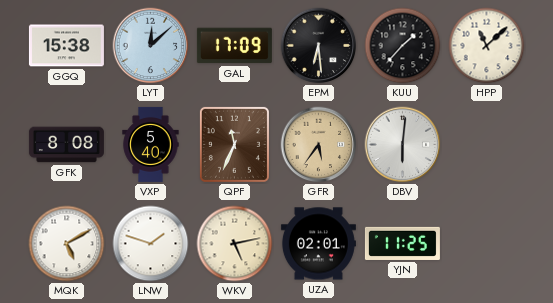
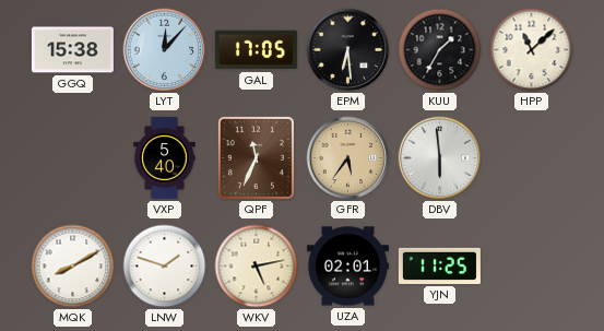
LYT: 12:08 -> 12:07
GAL: 17:09 -> 17:05
KUU: 1:37 -> 1:35
GFK: 8:08 -> none
DBV: 6:01 -> 5:59
MQK: 5:10 -> 8:10
